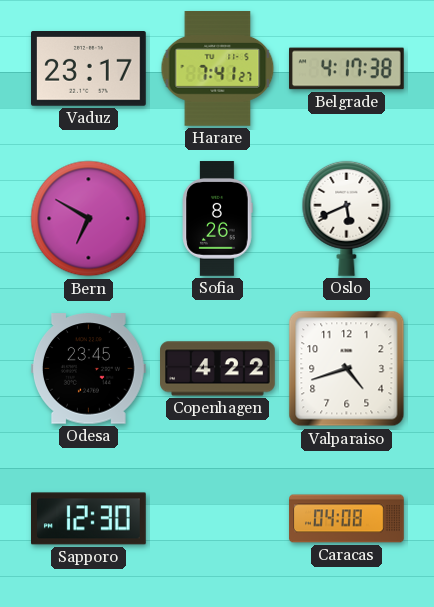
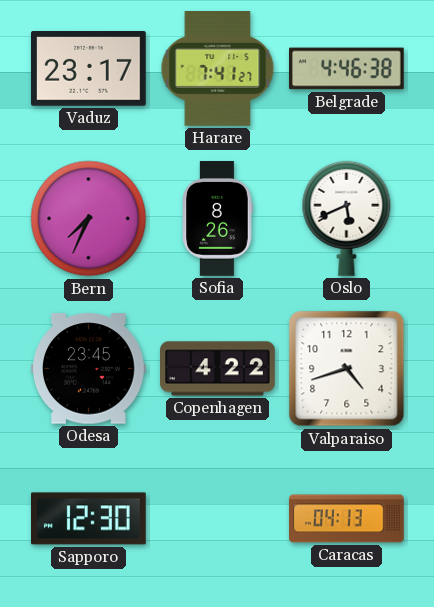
Belgrade: 4:17 -> 4:46
Bern: 6:50 -> 7:34
Caracas: 04:08 -> 04:13
